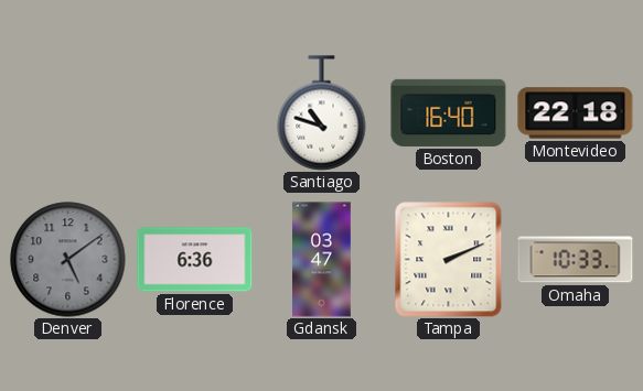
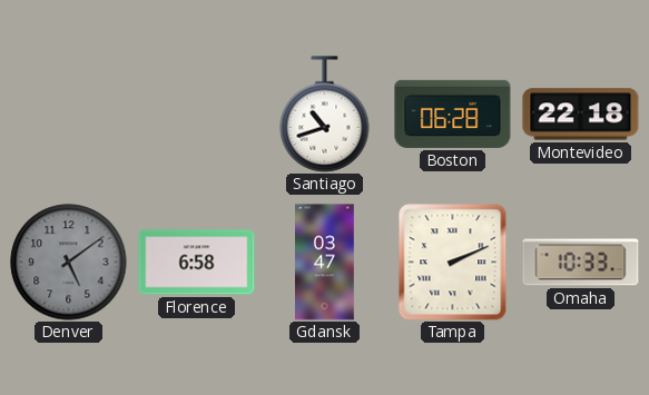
Santiago: 10:48 -> 10:42
Boston: 16:40 -> 06:28
Florence: 6:36 -> 6:58
